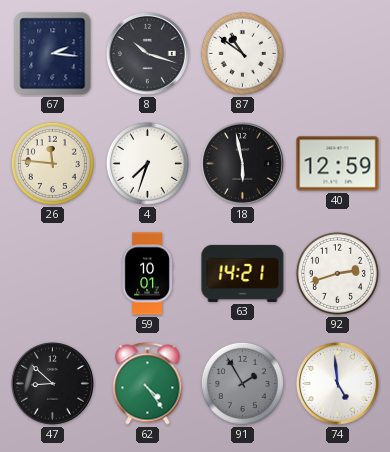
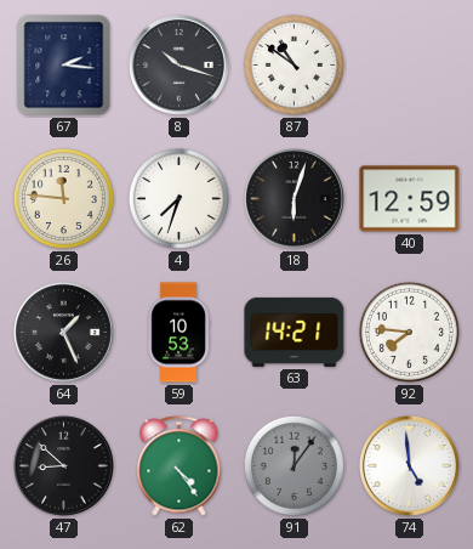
18: 5:58 -> 6:03
64: none -> 1:26
59: 10:01 -> 10:53
92: 2:42 -> 7:46
91: 1:55 -> 12:06
